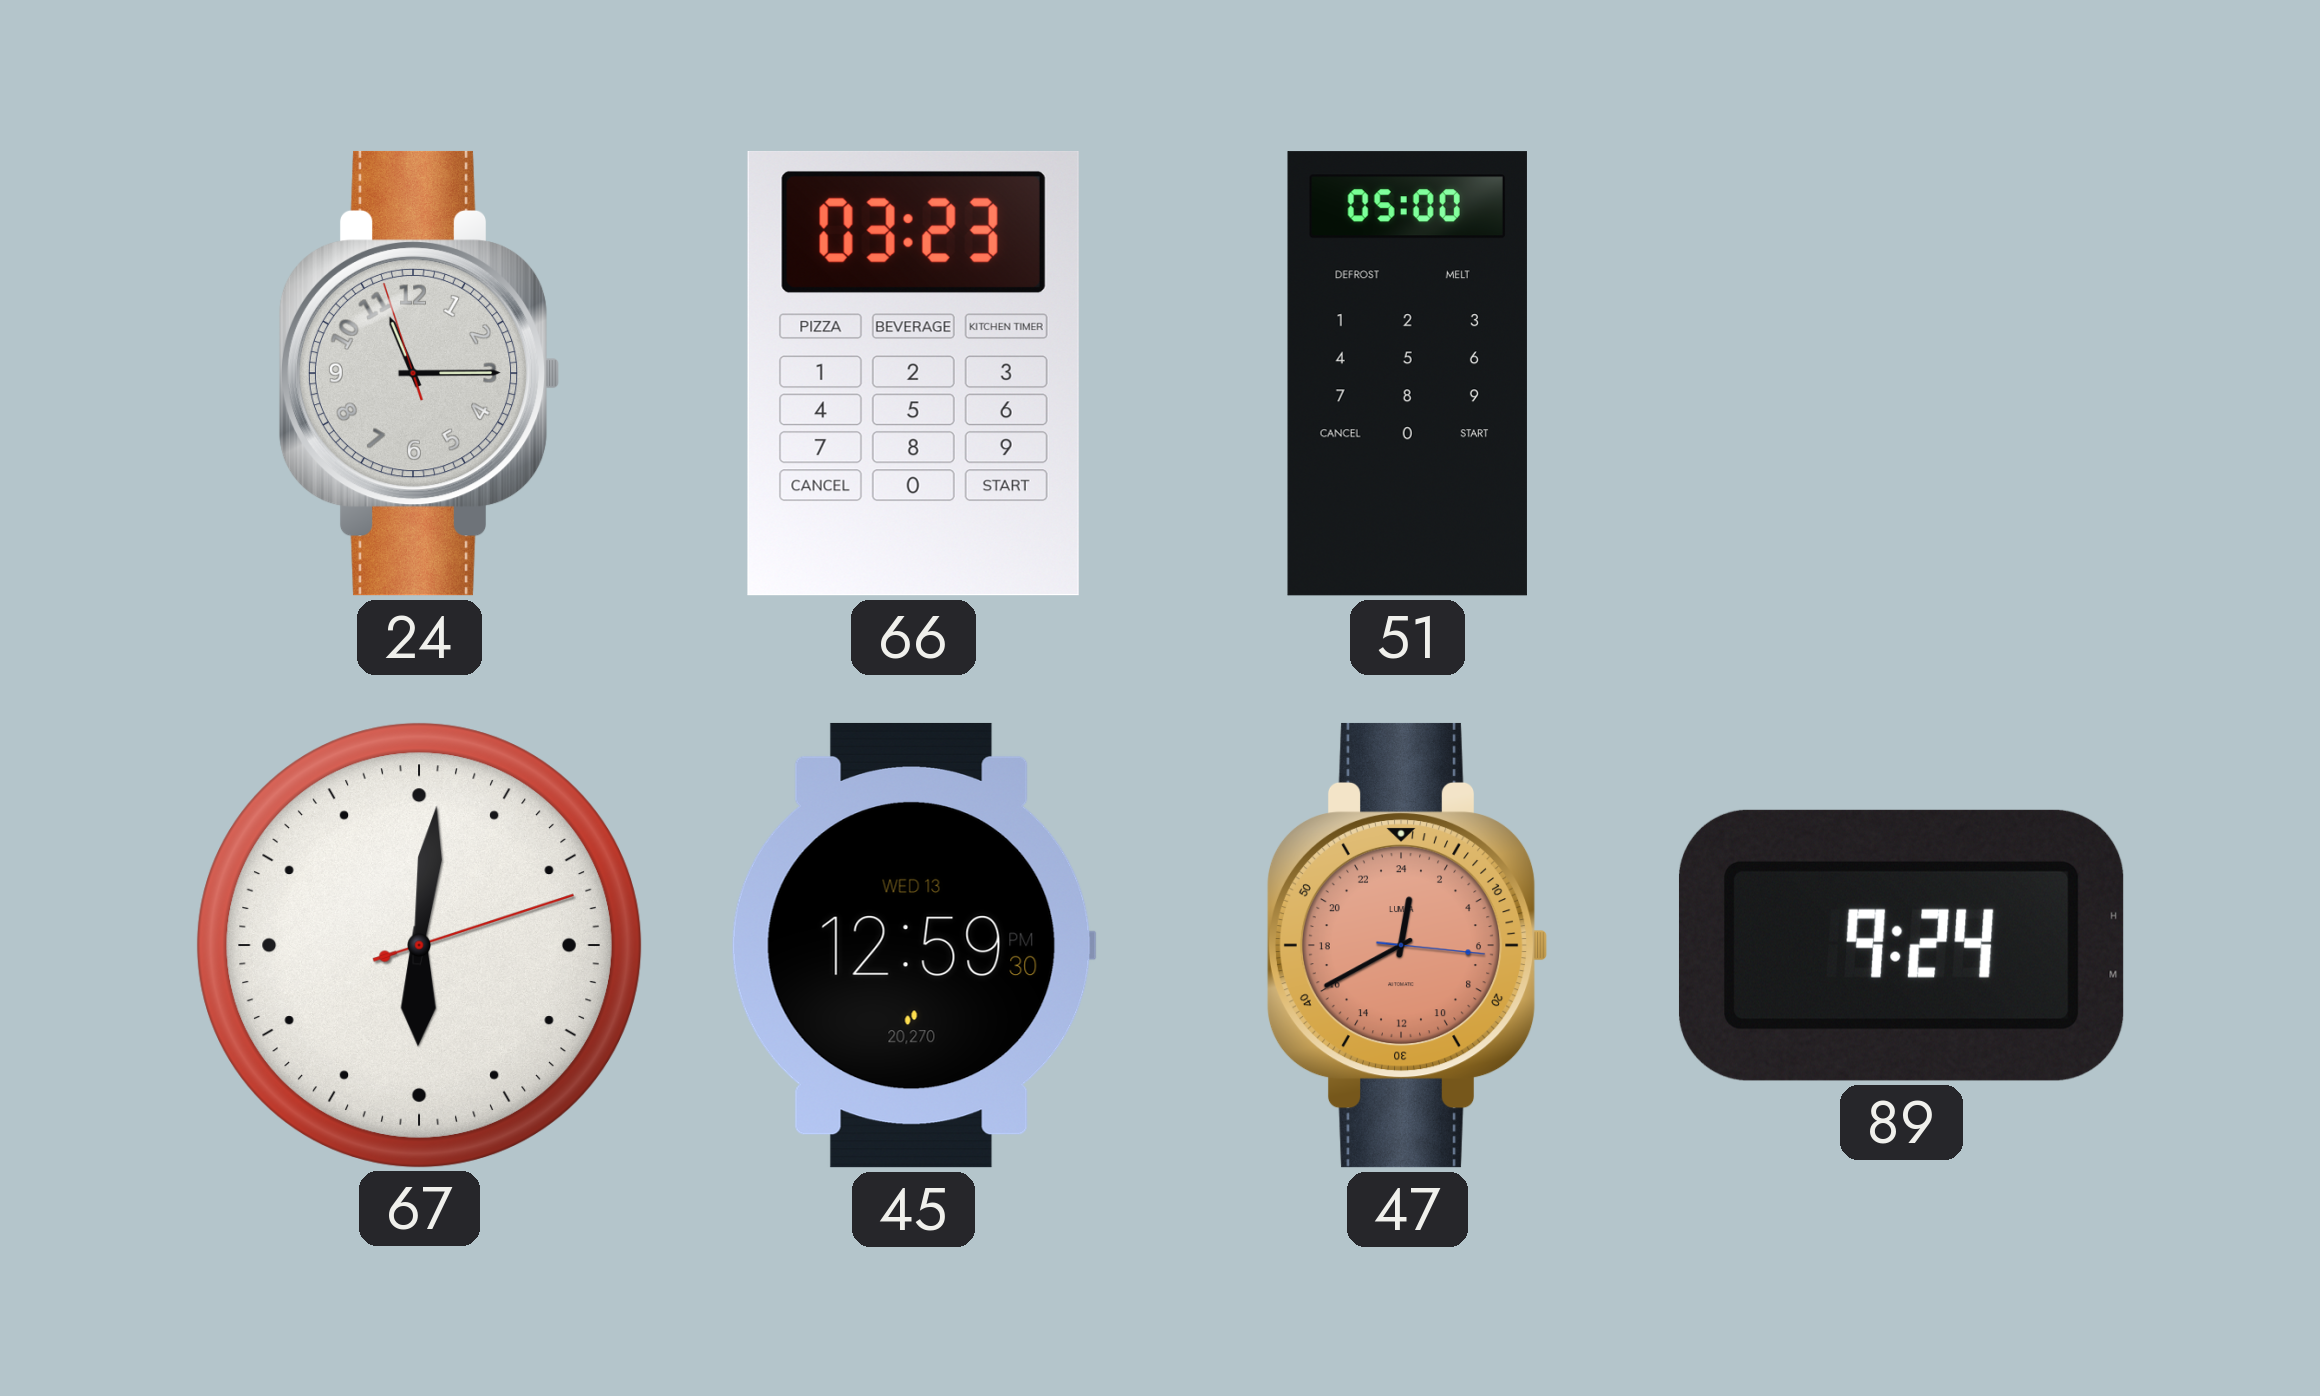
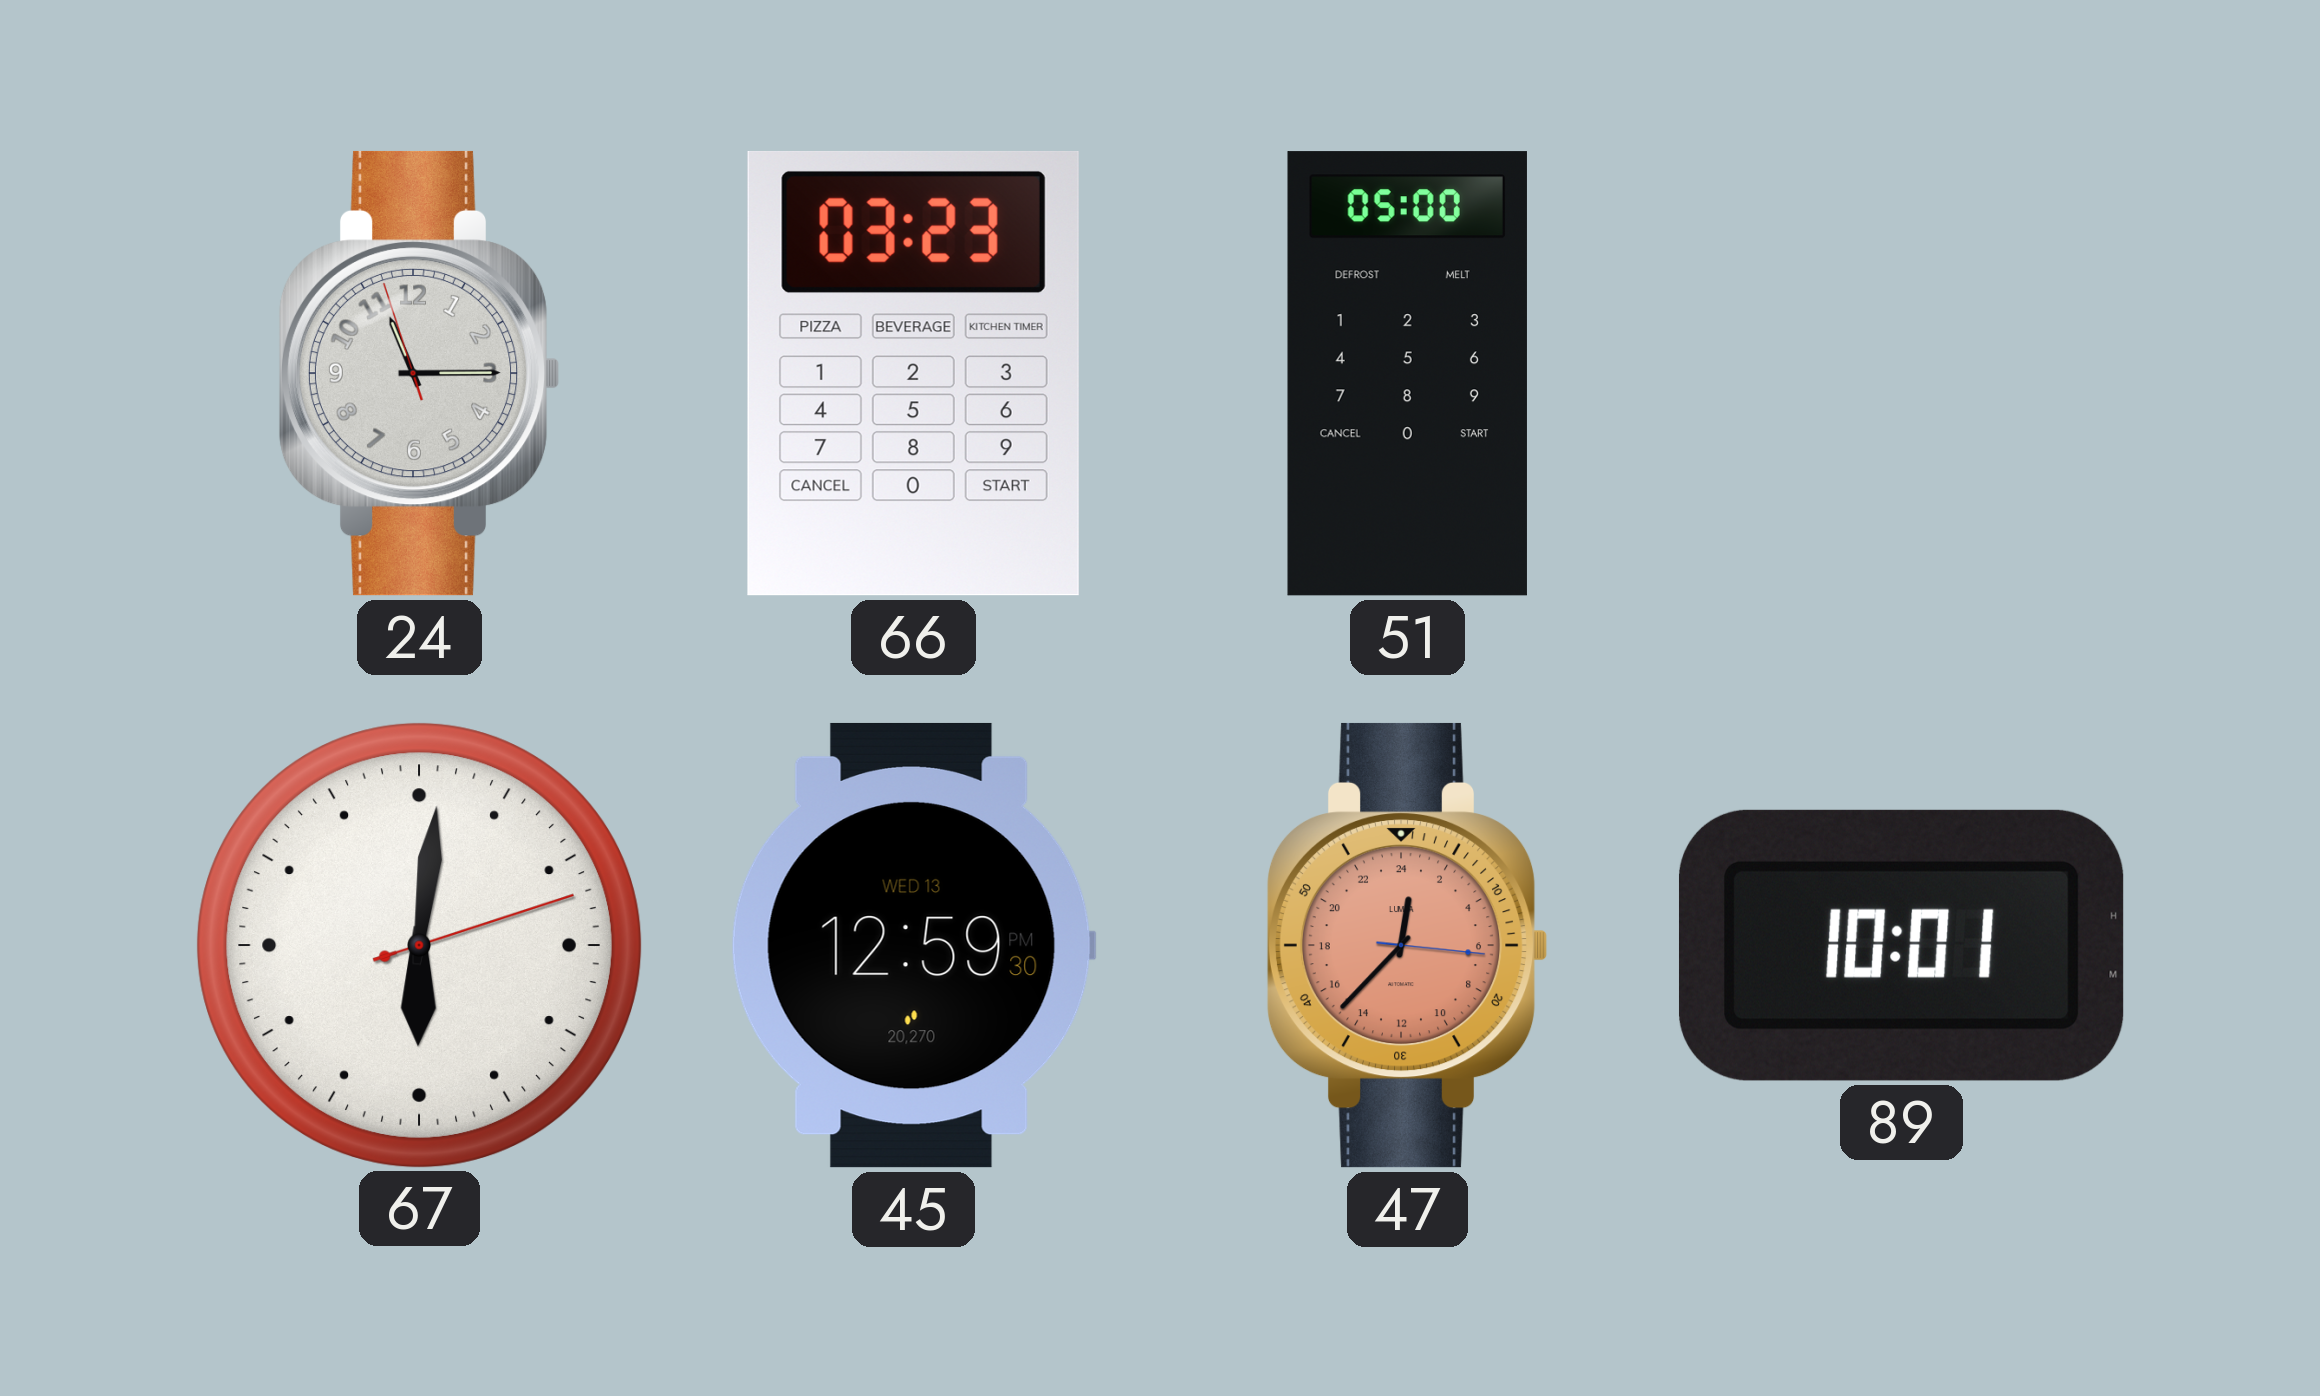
47: 0:40 -> 0:37
89: 9:24 -> 10:01
